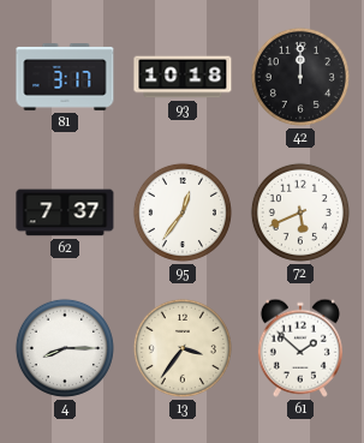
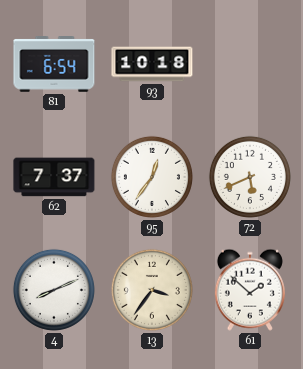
81: 3:17 -> 6:54
42: 12:00 -> none
4: 8:15 -> 8:11
